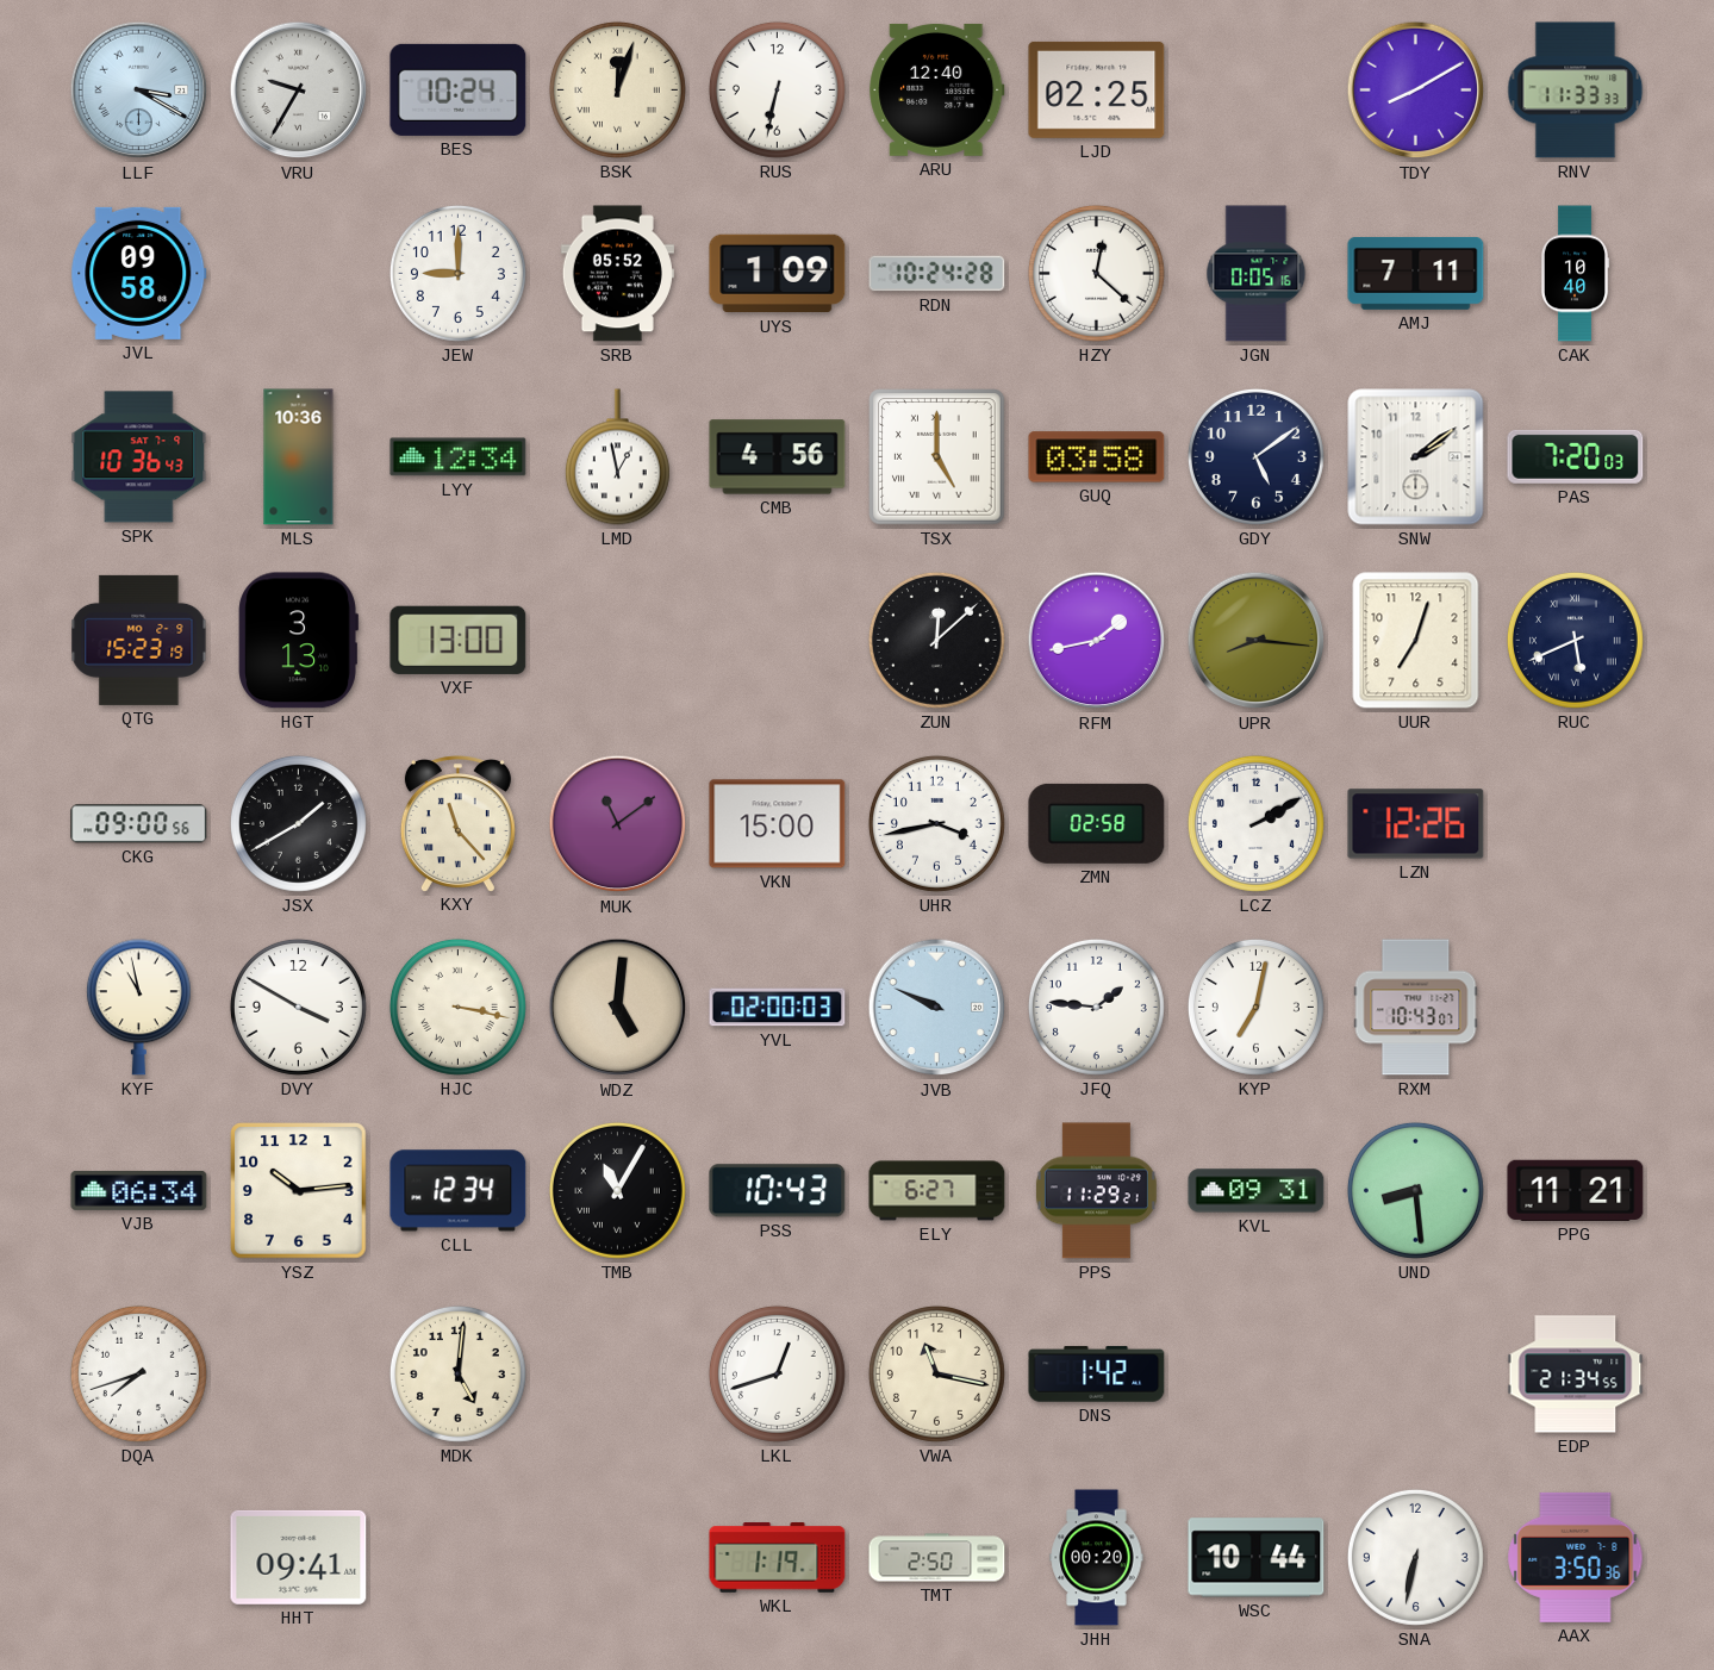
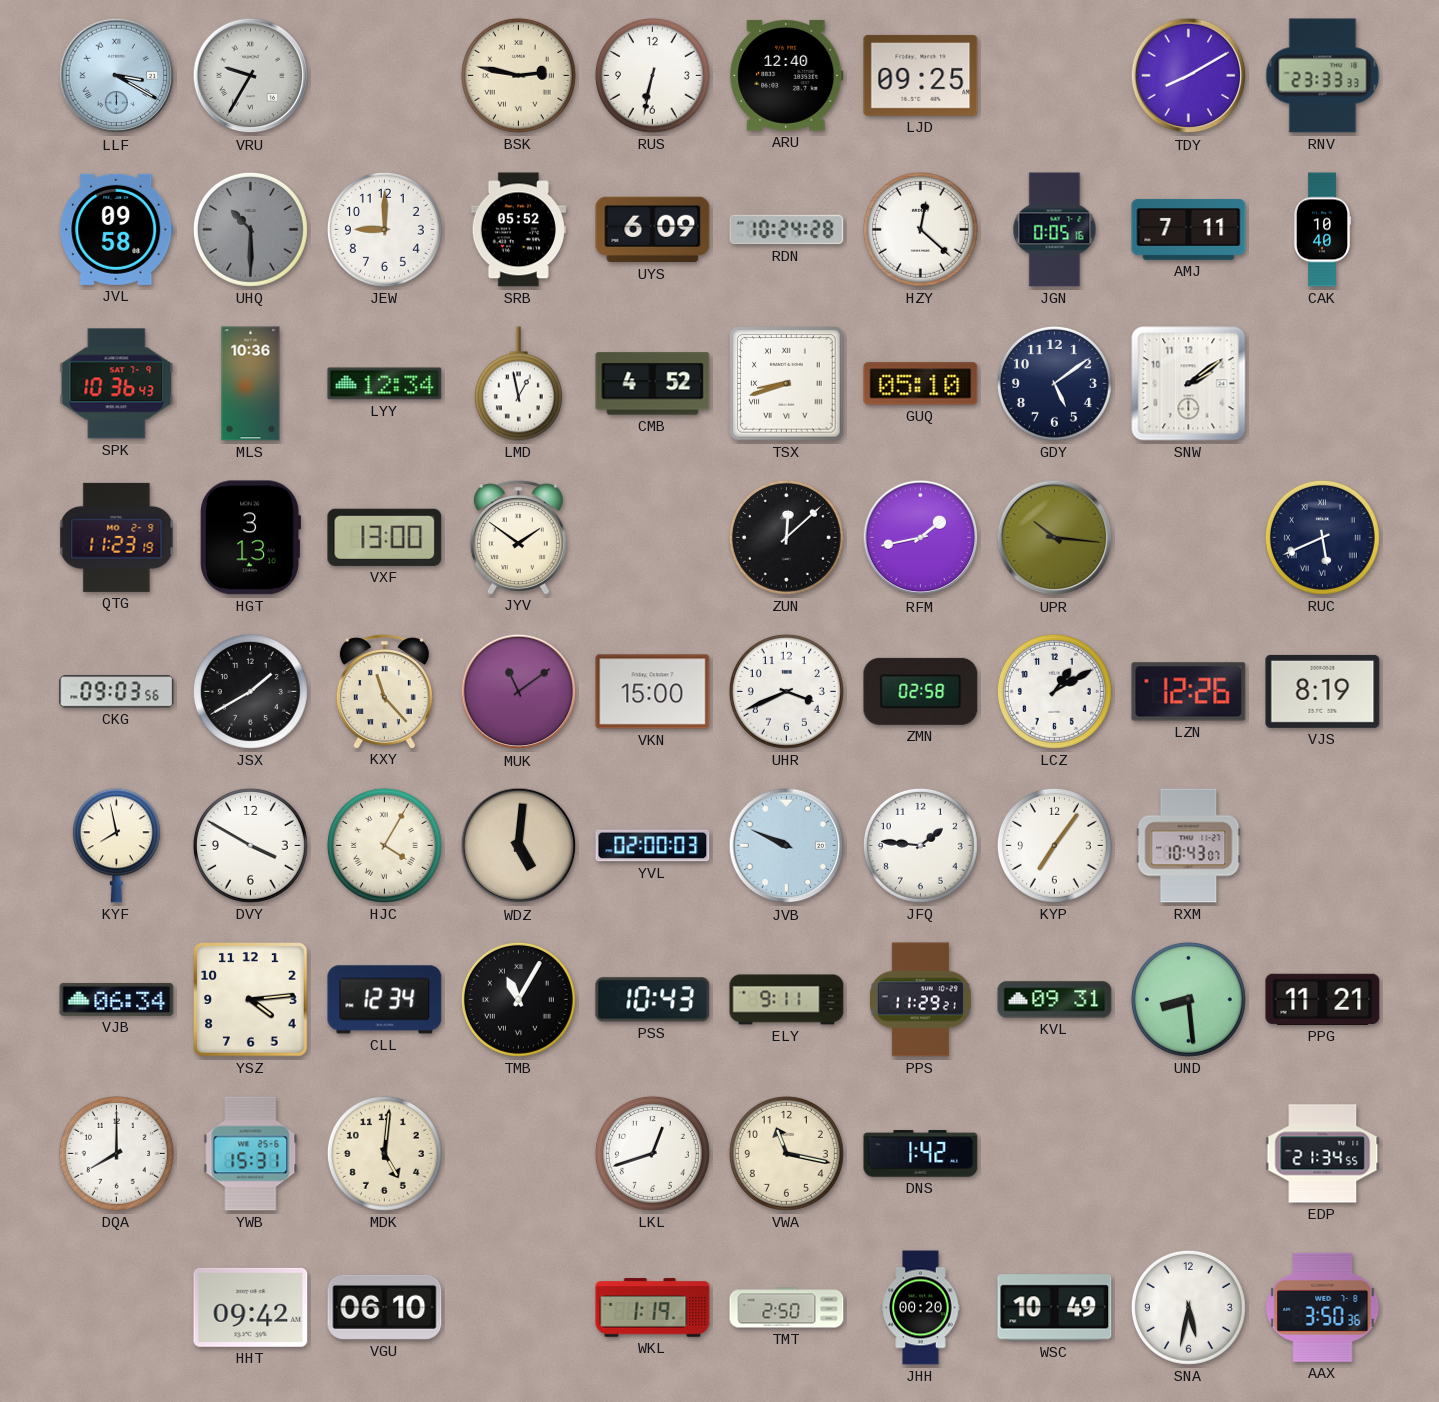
BES: 10:24 -> none
BSK: 12:03 -> 2:47
LJD: 02:25 -> 09:25
RNV: 11:33 -> 23:33
UHQ: none -> 10:30
UYS: 1:09 -> 6:09
CMB: 4:56 -> 4:52
TSX: 5:00 -> 8:42
GUQ: 03:58 -> 05:10
PAS: 7:20 -> none
QTG: 15:23 -> 11:23
JYV: none -> 1:51
UPR: 8:16 -> 10:16
UUR: 7:03 -> none
CKG: 09:00 -> 09:03
UHR: 3:43 -> 3:41
LCZ: 2:10 -> 1:10
VJS: none -> 8:19
KYF: 10:58 -> 7:58
HJC: 3:17 -> 4:05
KYP: 7:02 -> 7:06
YSZ: 10:14 -> 4:14
ELY: 6:27 -> 9:11
DQA: 7:42 -> 8:00
YWB: none -> 15:31
HHT: 09:41 -> 09:42
VGU: none -> 06:10
WSC: 10:44 -> 10:49
SNA: 6:32 -> 5:32
